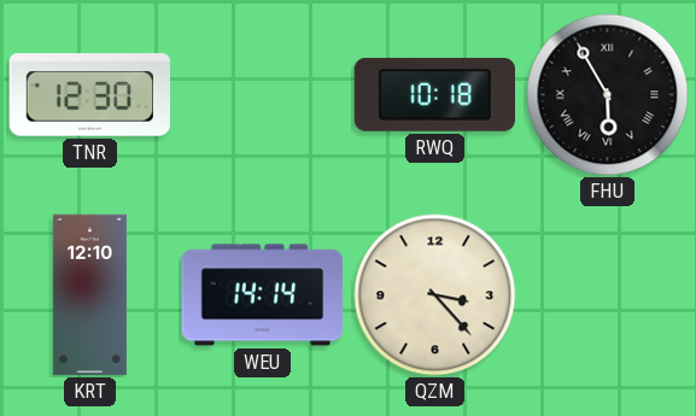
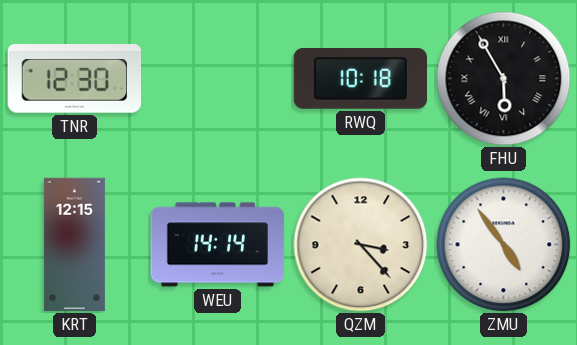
KRT: 12:10 -> 12:15
ZMU: none -> 4:54
